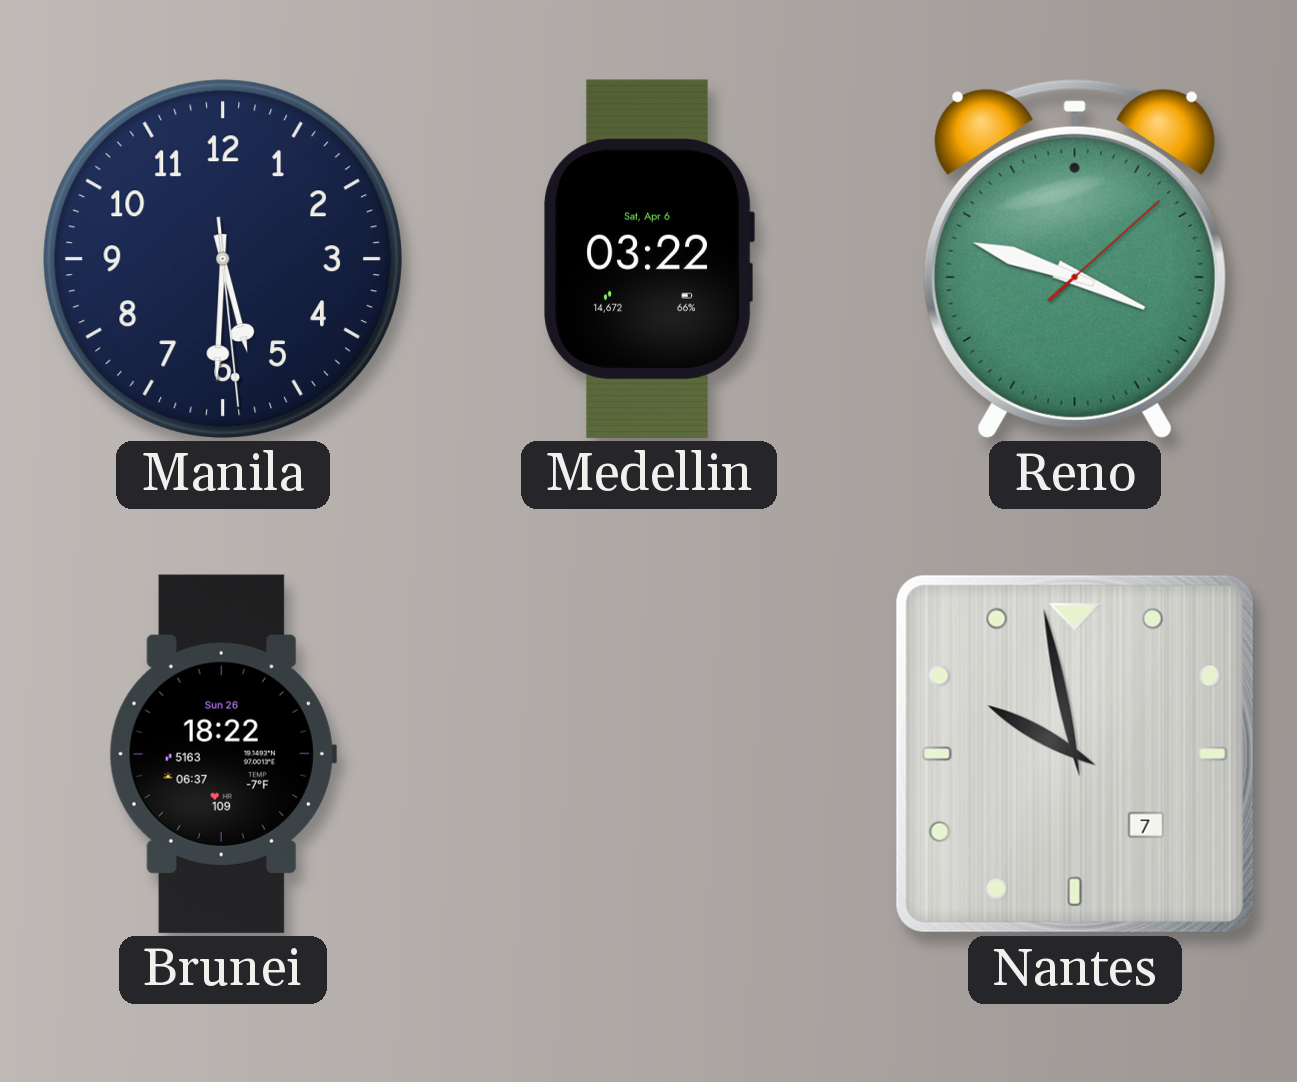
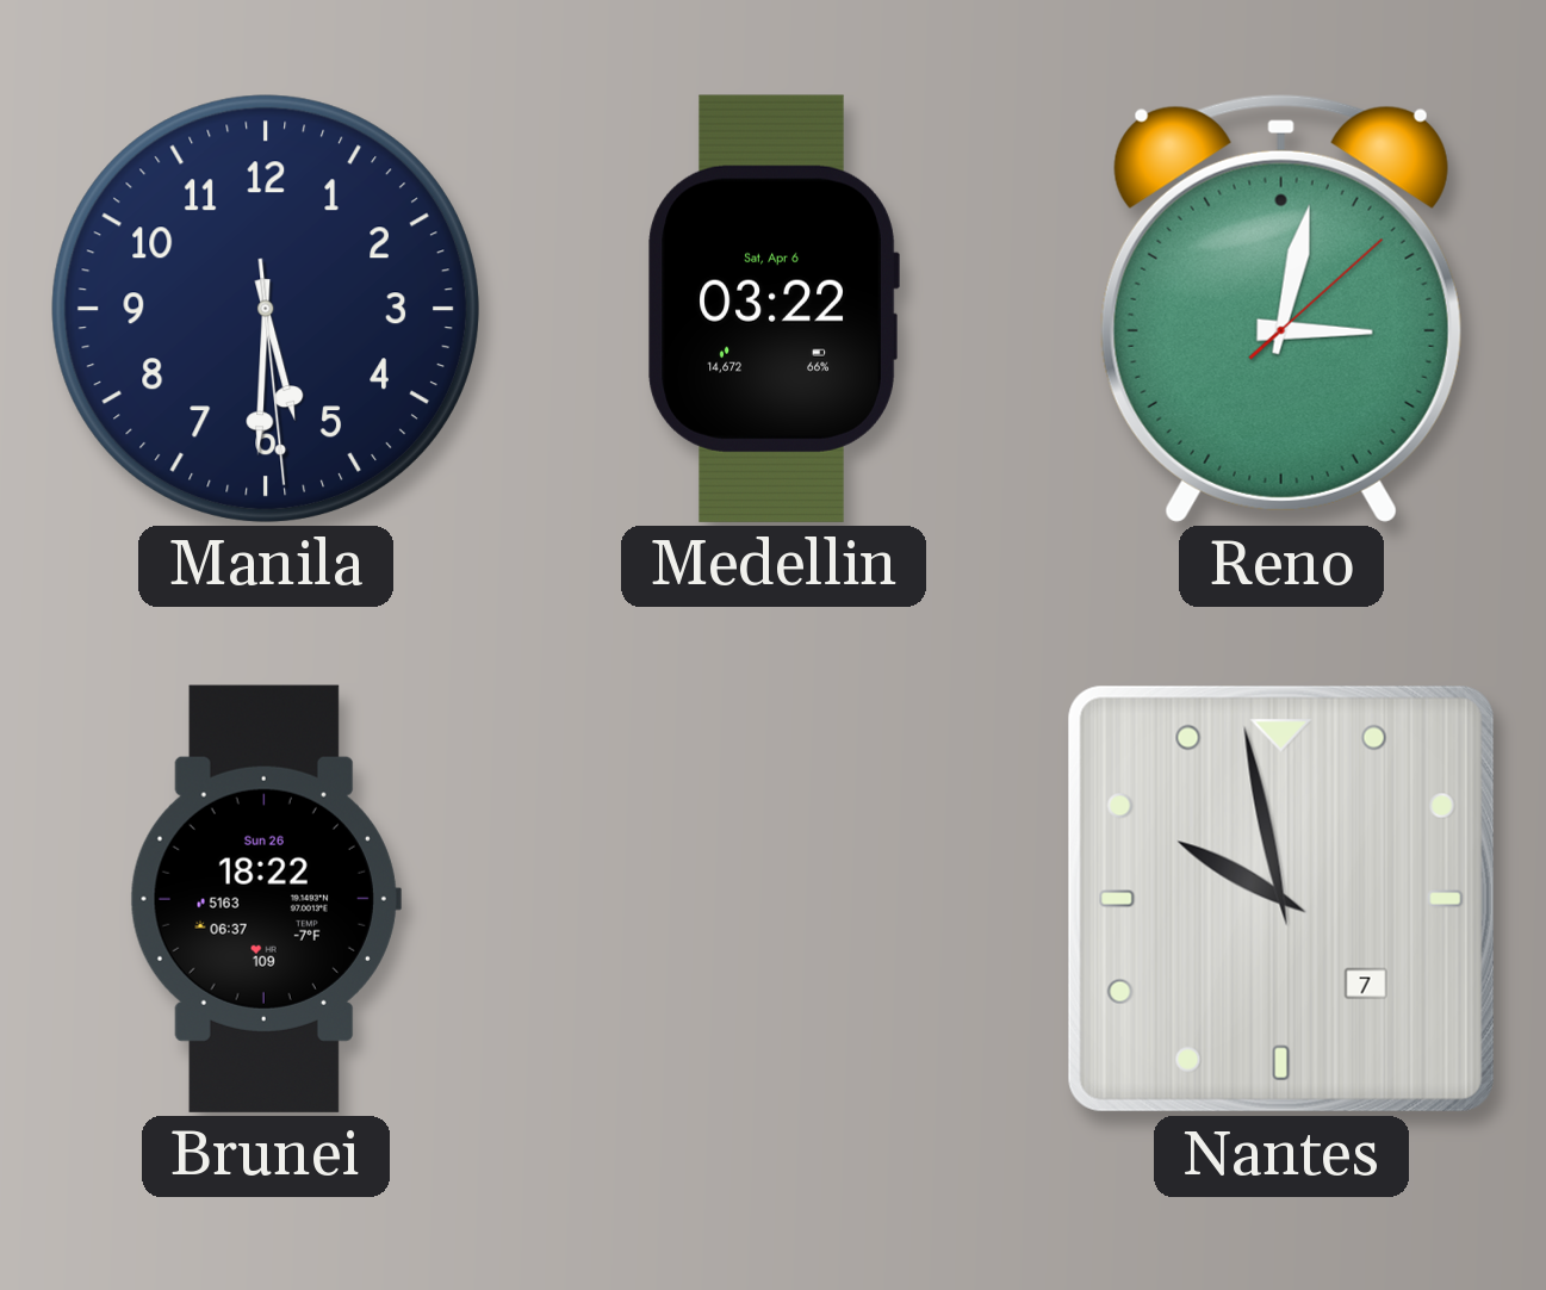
Reno: 3:48 -> 3:02
